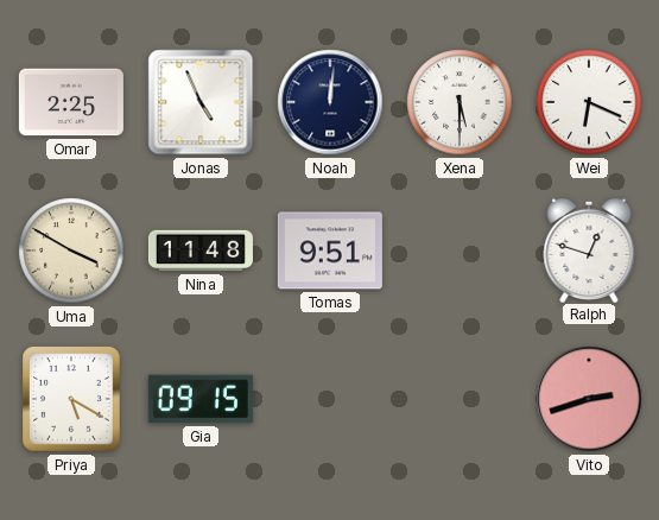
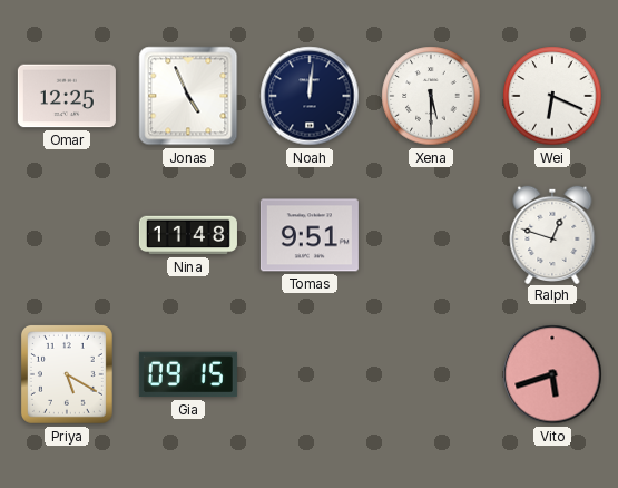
Omar: 2:25 -> 12:25
Uma: 3:50 -> none
Vito: 2:42 -> 5:42
